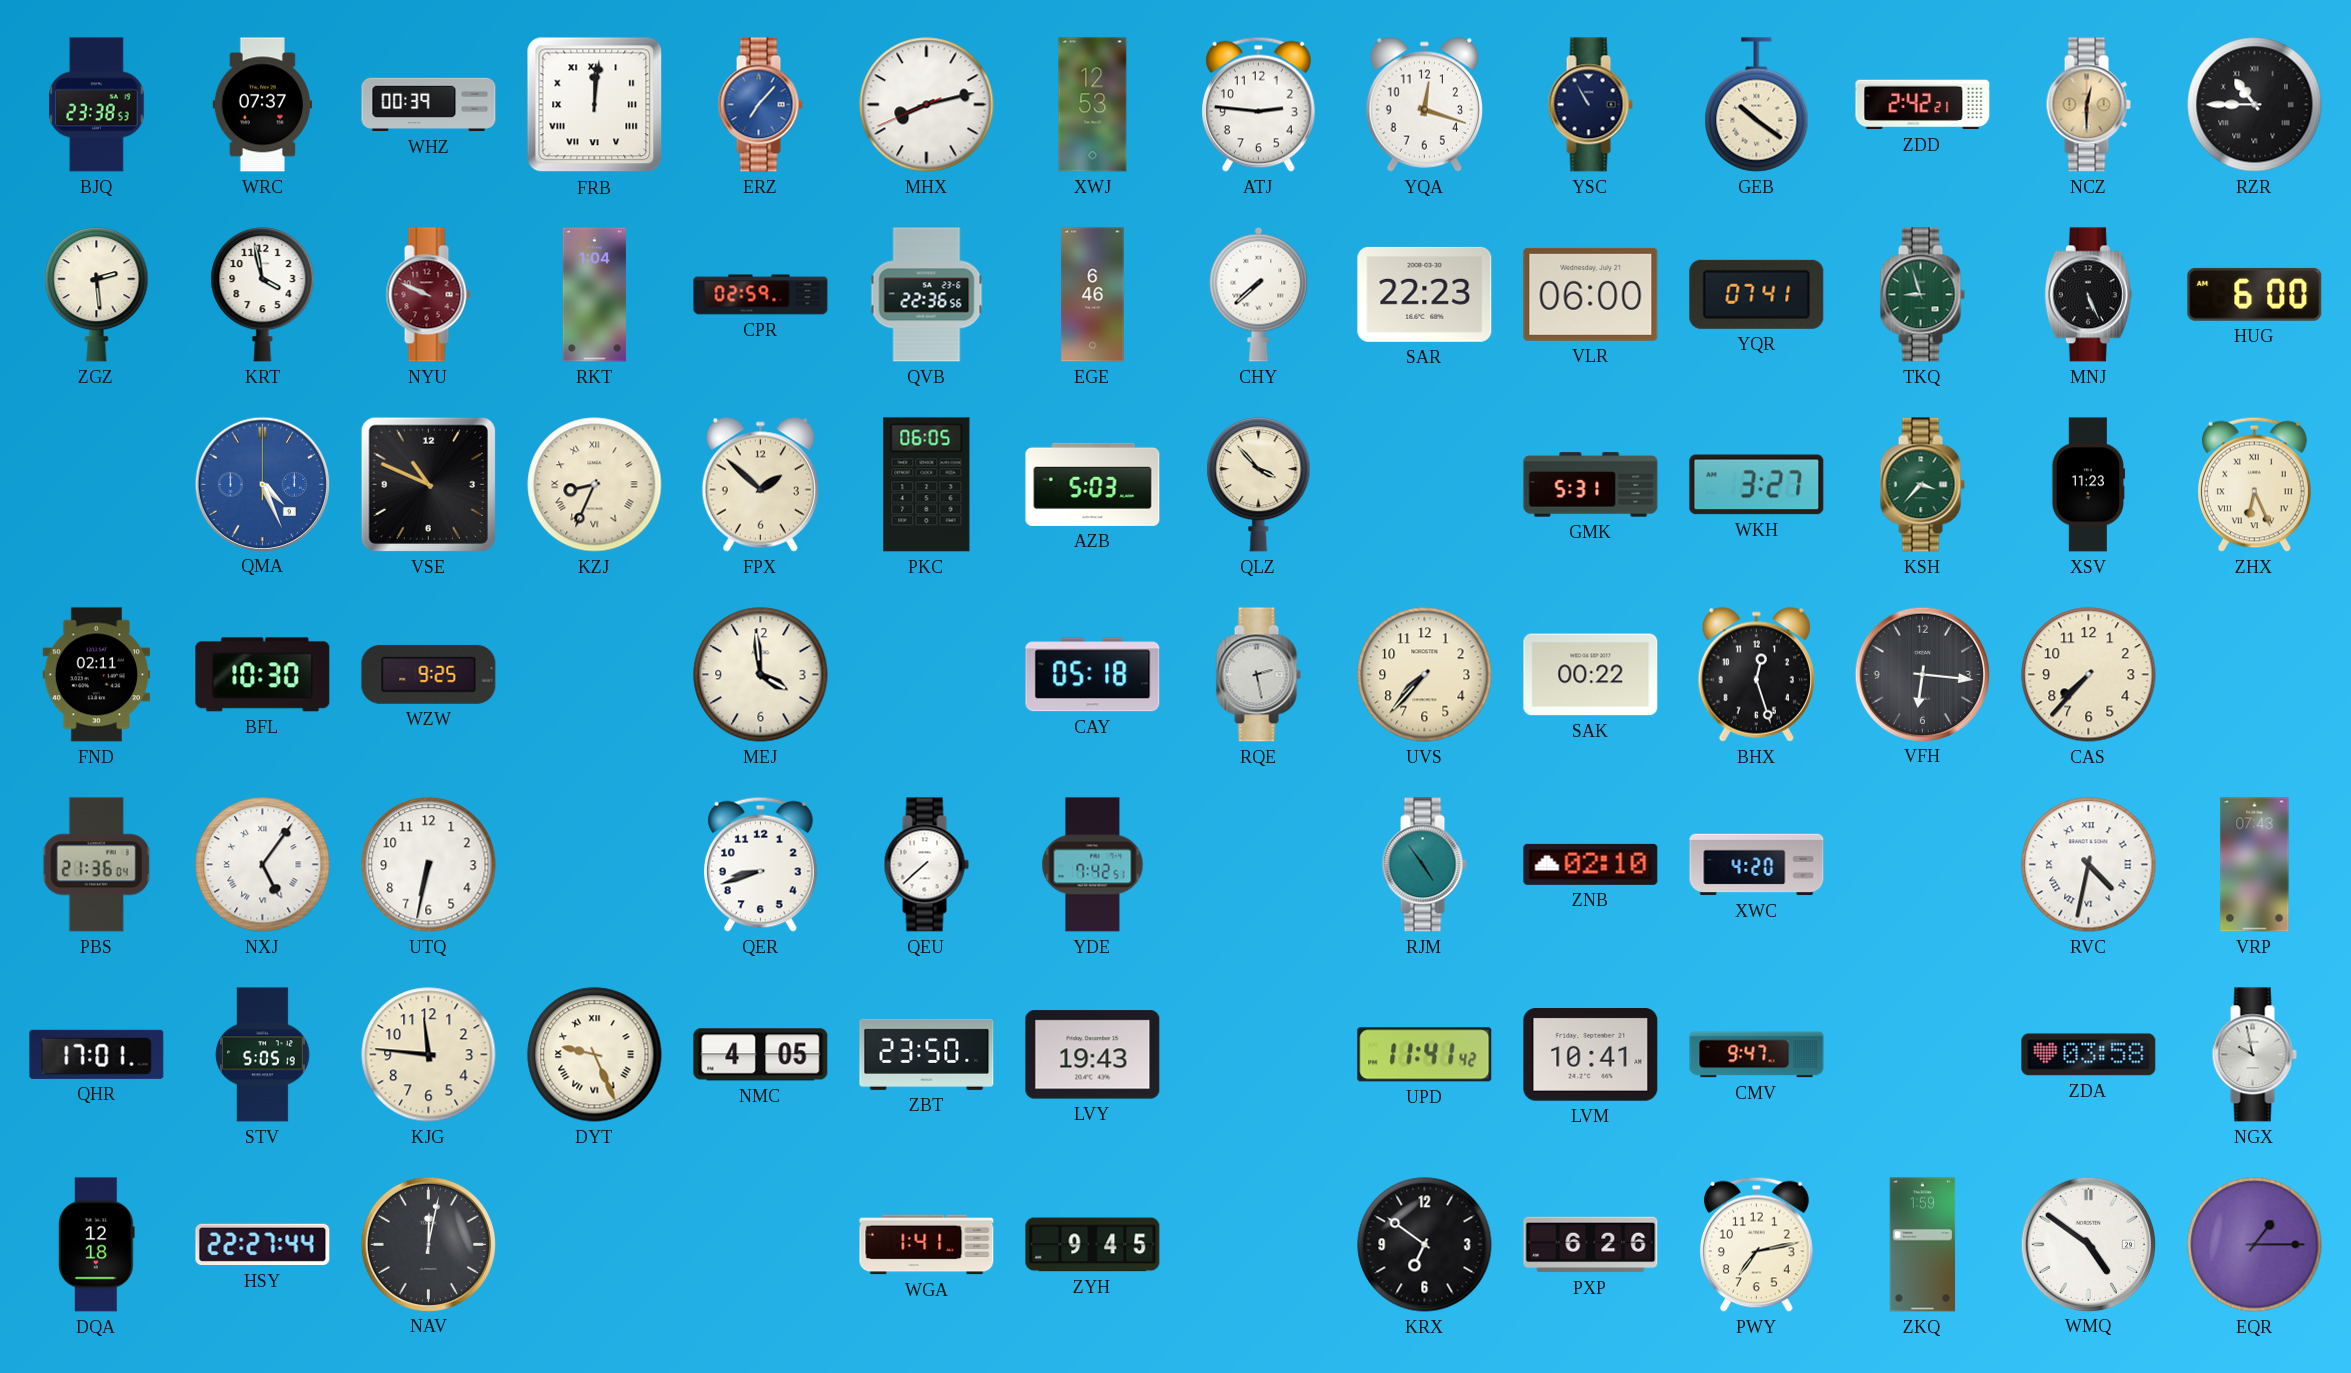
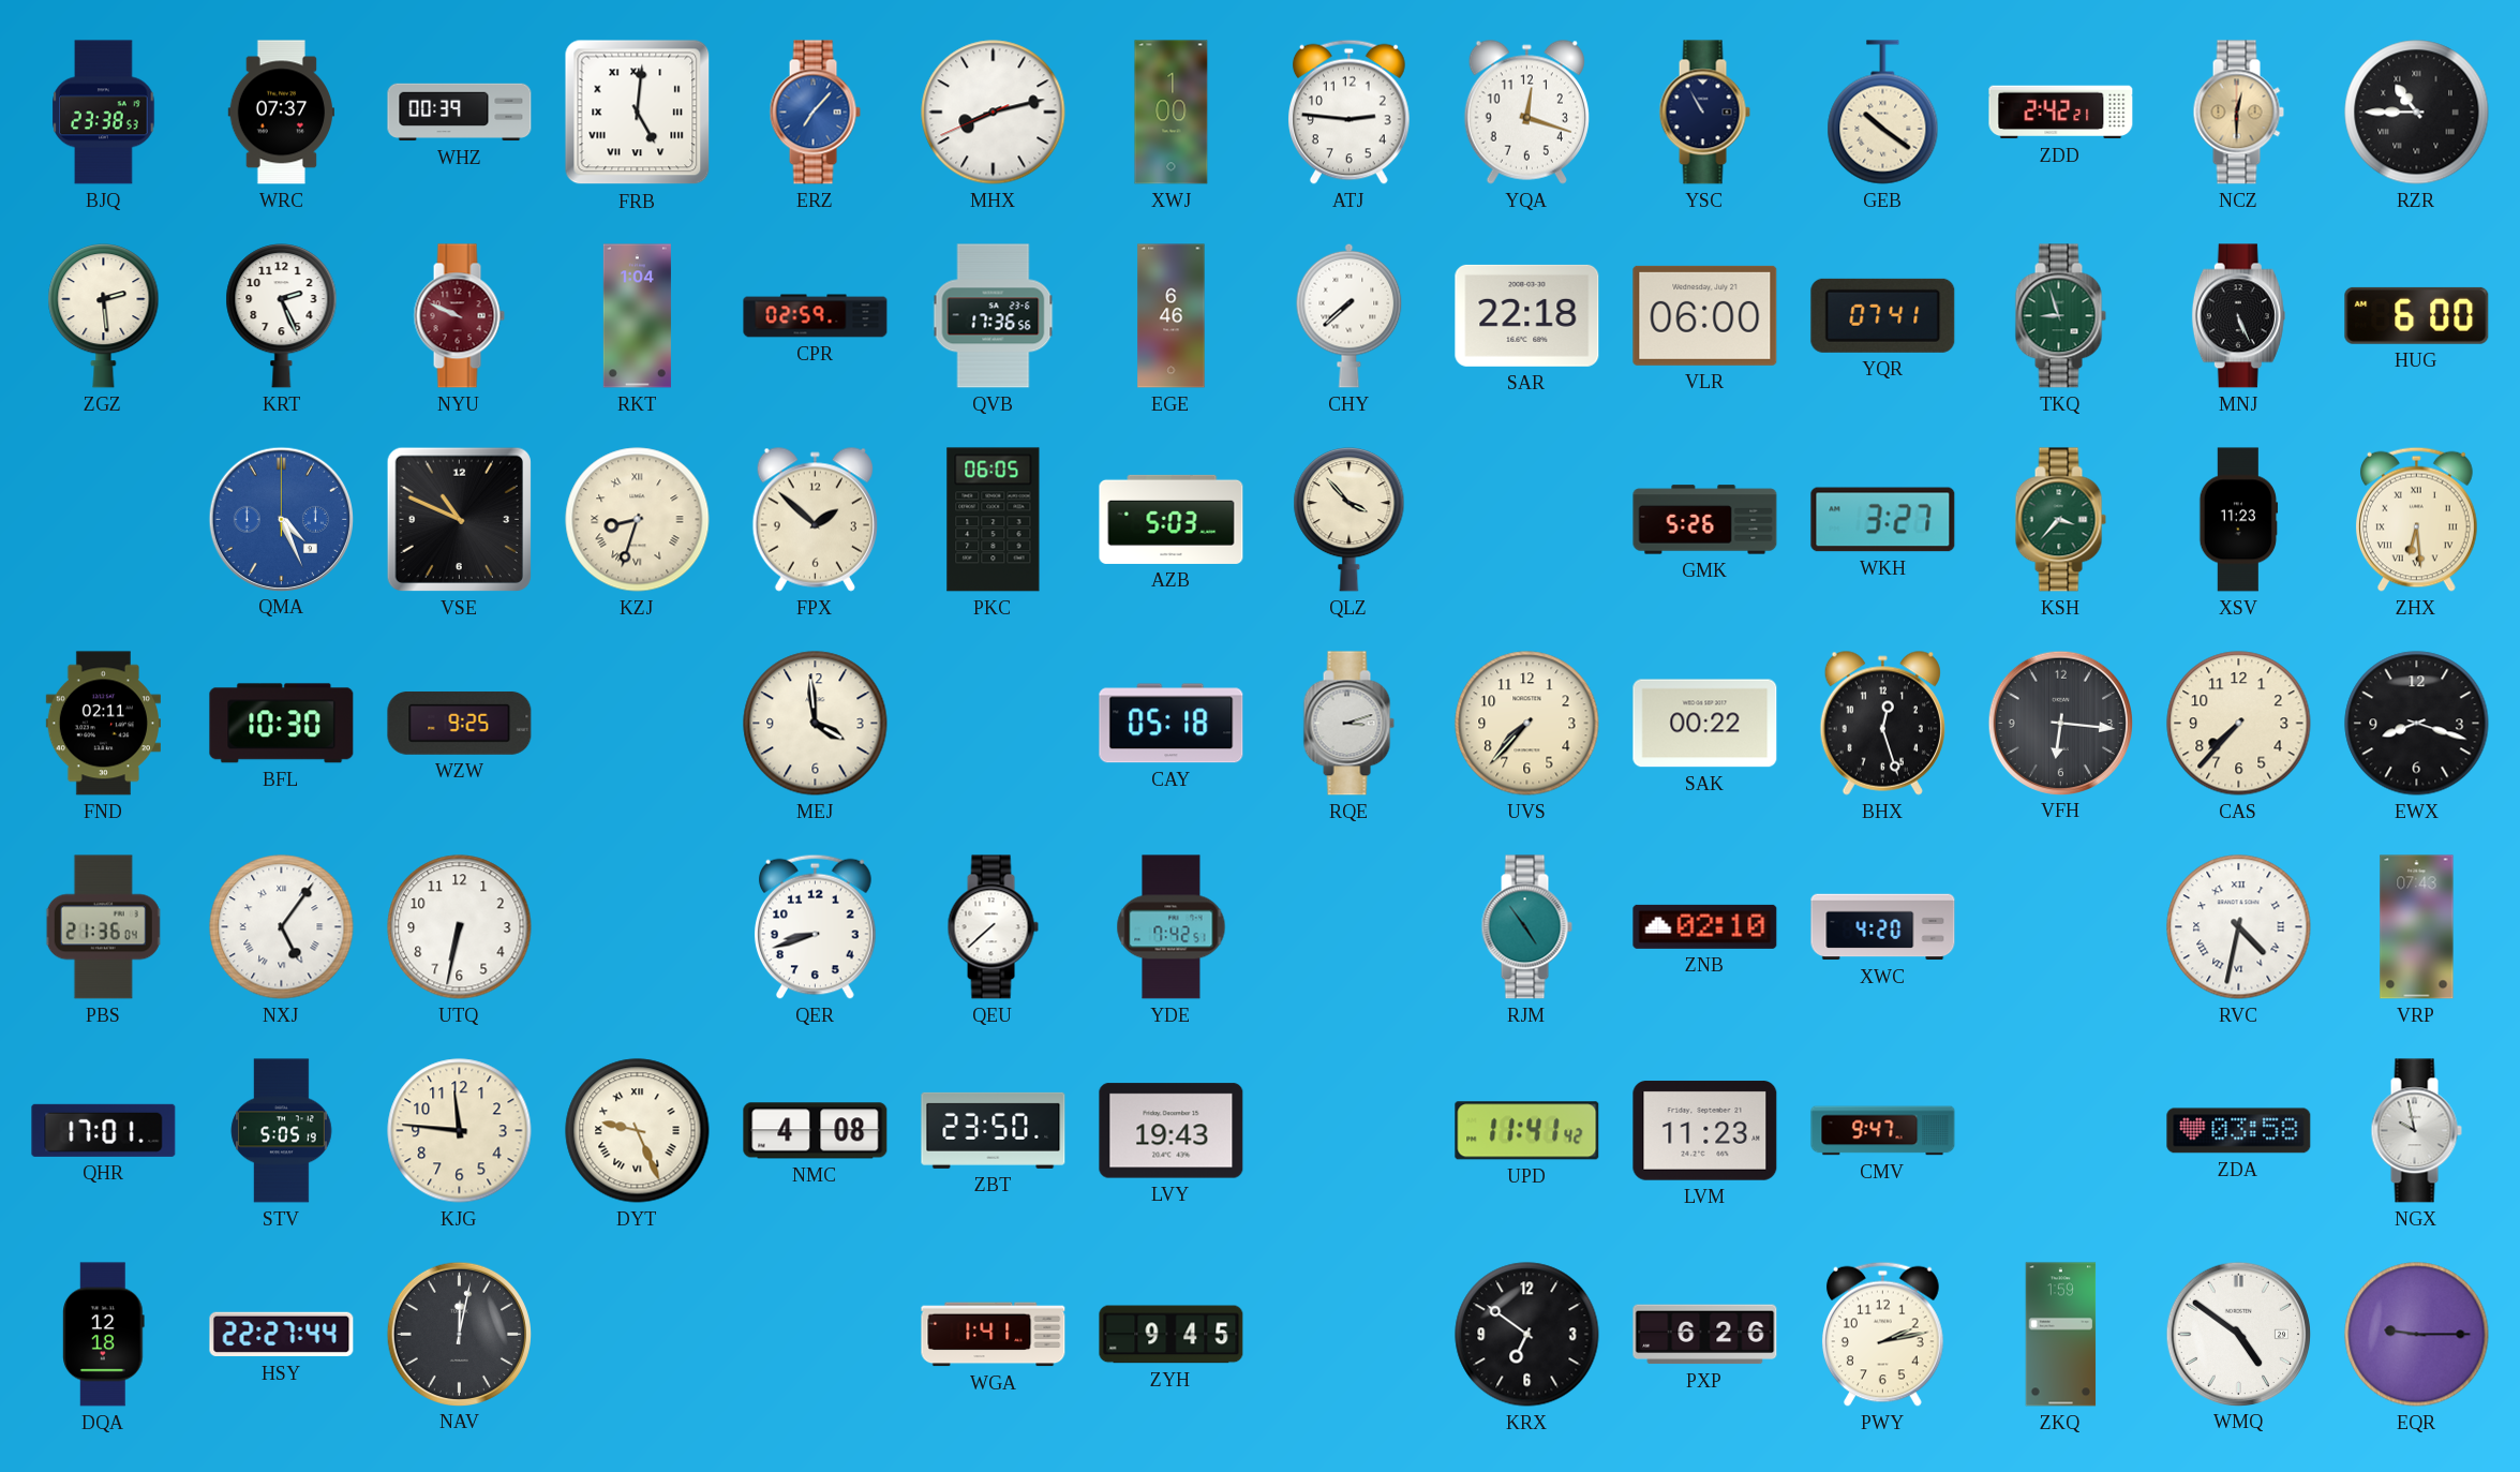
FRB: 12:01 -> 5:01
XWJ: 12:53 -> 1:00
KRT: 3:58 -> 2:26
QVB: 22:36 -> 17:36
SAR: 22:23 -> 22:18
KZJ: 8:34 -> 8:33
GMK: 5:31 -> 5:26
ZHX: 6:26 -> 6:29
RQE: 2:28 -> 3:12
EWX: none -> 8:18
NMC: 4:05 -> 4:08
LVM: 10:41 -> 11:23
PWY: 7:13 -> 2:13
EQR: 1:15 -> 9:15
